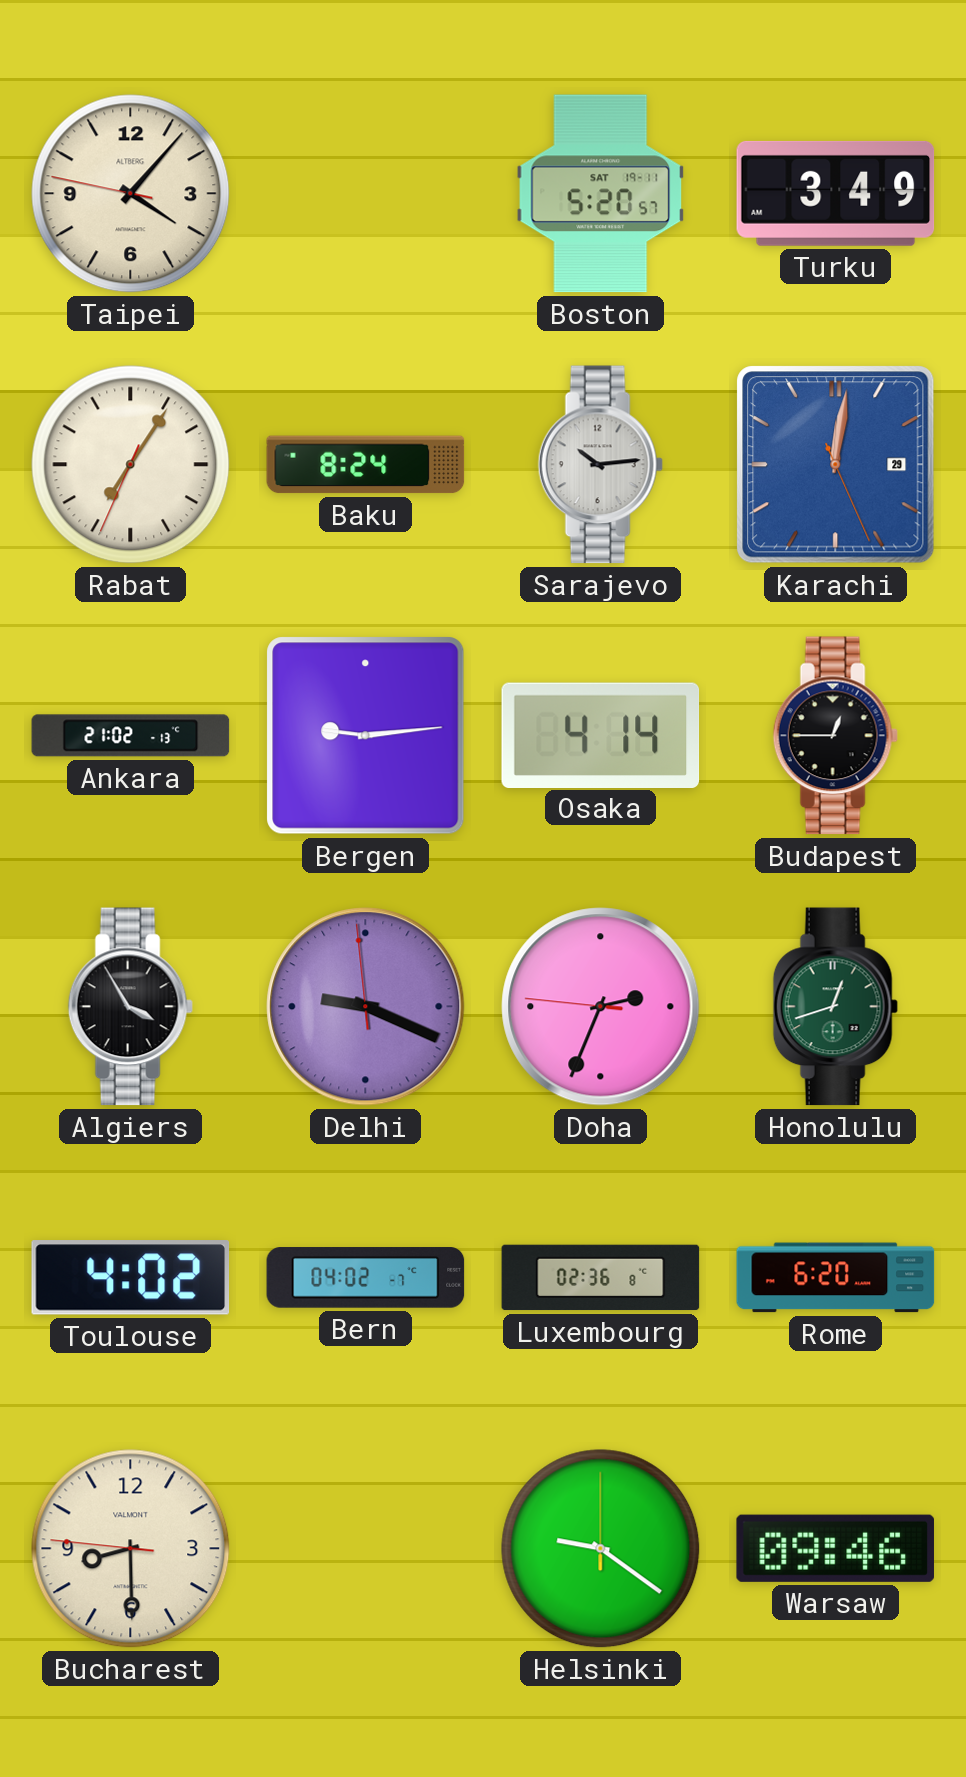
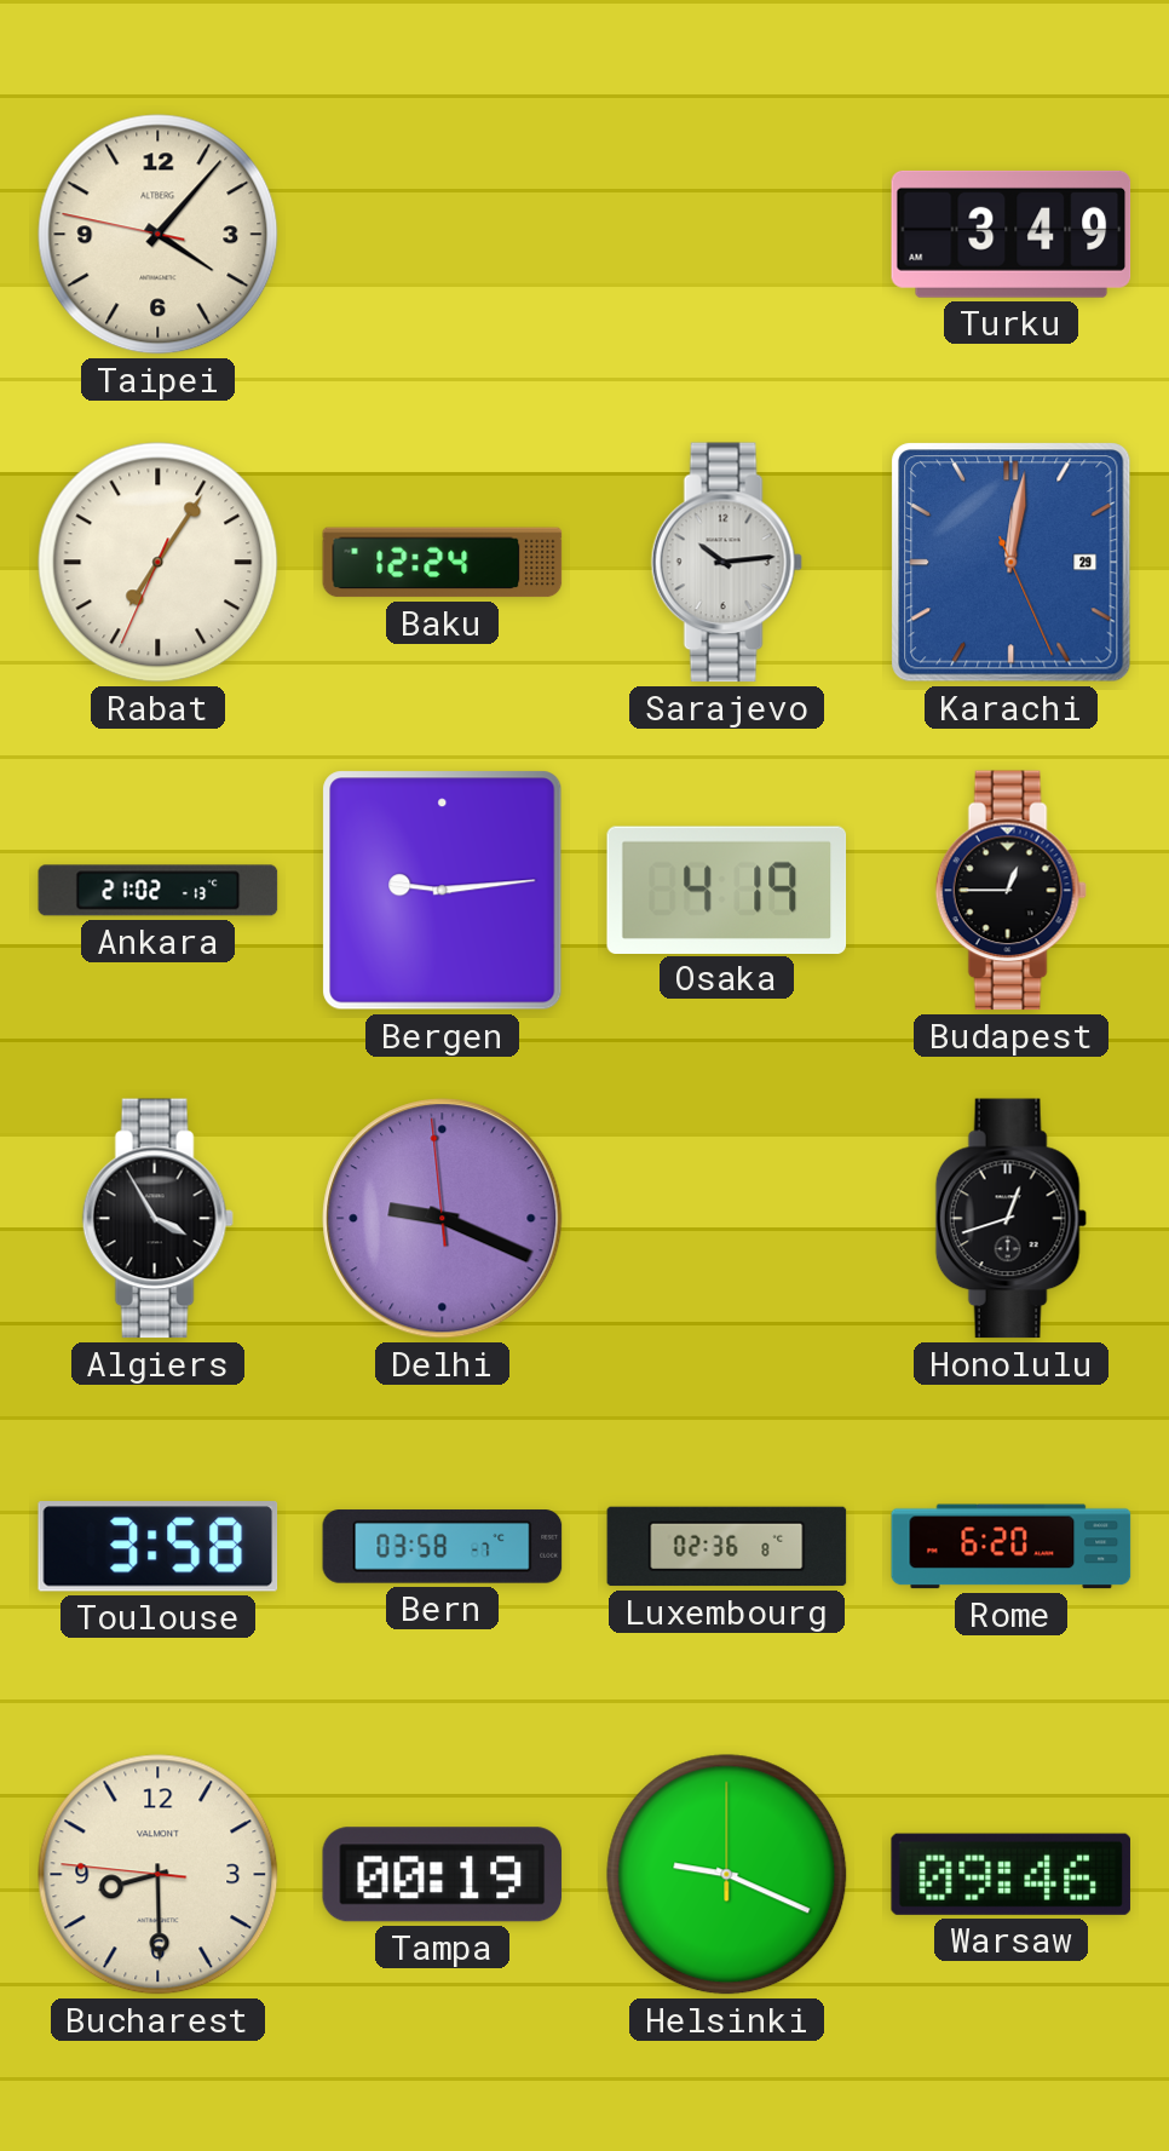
Boston: 5:20 -> none
Baku: 8:24 -> 12:24
Osaka: 4:14 -> 4:19
Doha: 2:33 -> none
Honolulu dial: green -> black
Toulouse: 4:02 -> 3:58
Bern: 04:02 -> 03:58
Tampa: none -> 00:19
Helsinki: 9:21 -> 9:19
